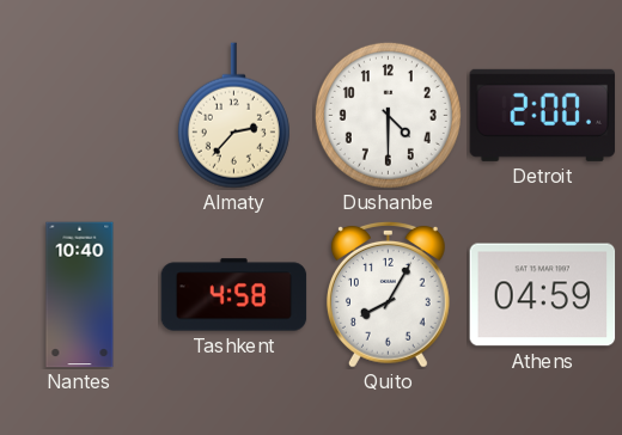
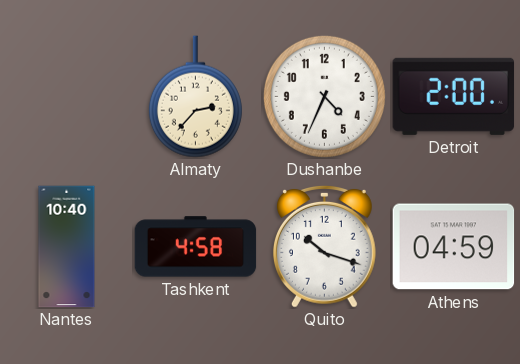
Dushanbe: 4:30 -> 4:34
Quito: 8:05 -> 10:18
